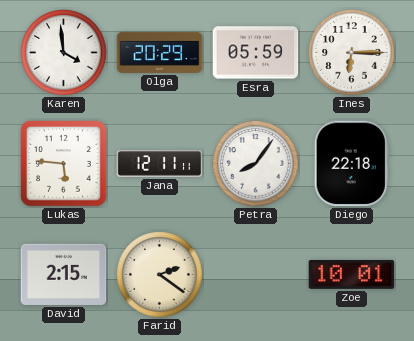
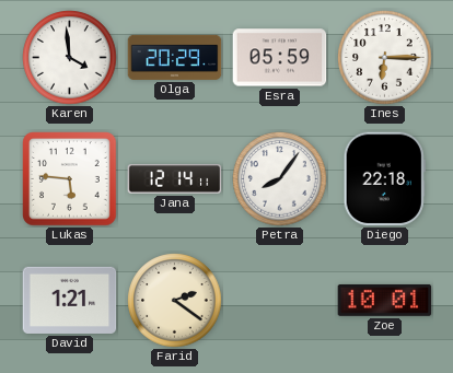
Jana: 12:11 -> 12:14
David: 2:15 -> 1:21
